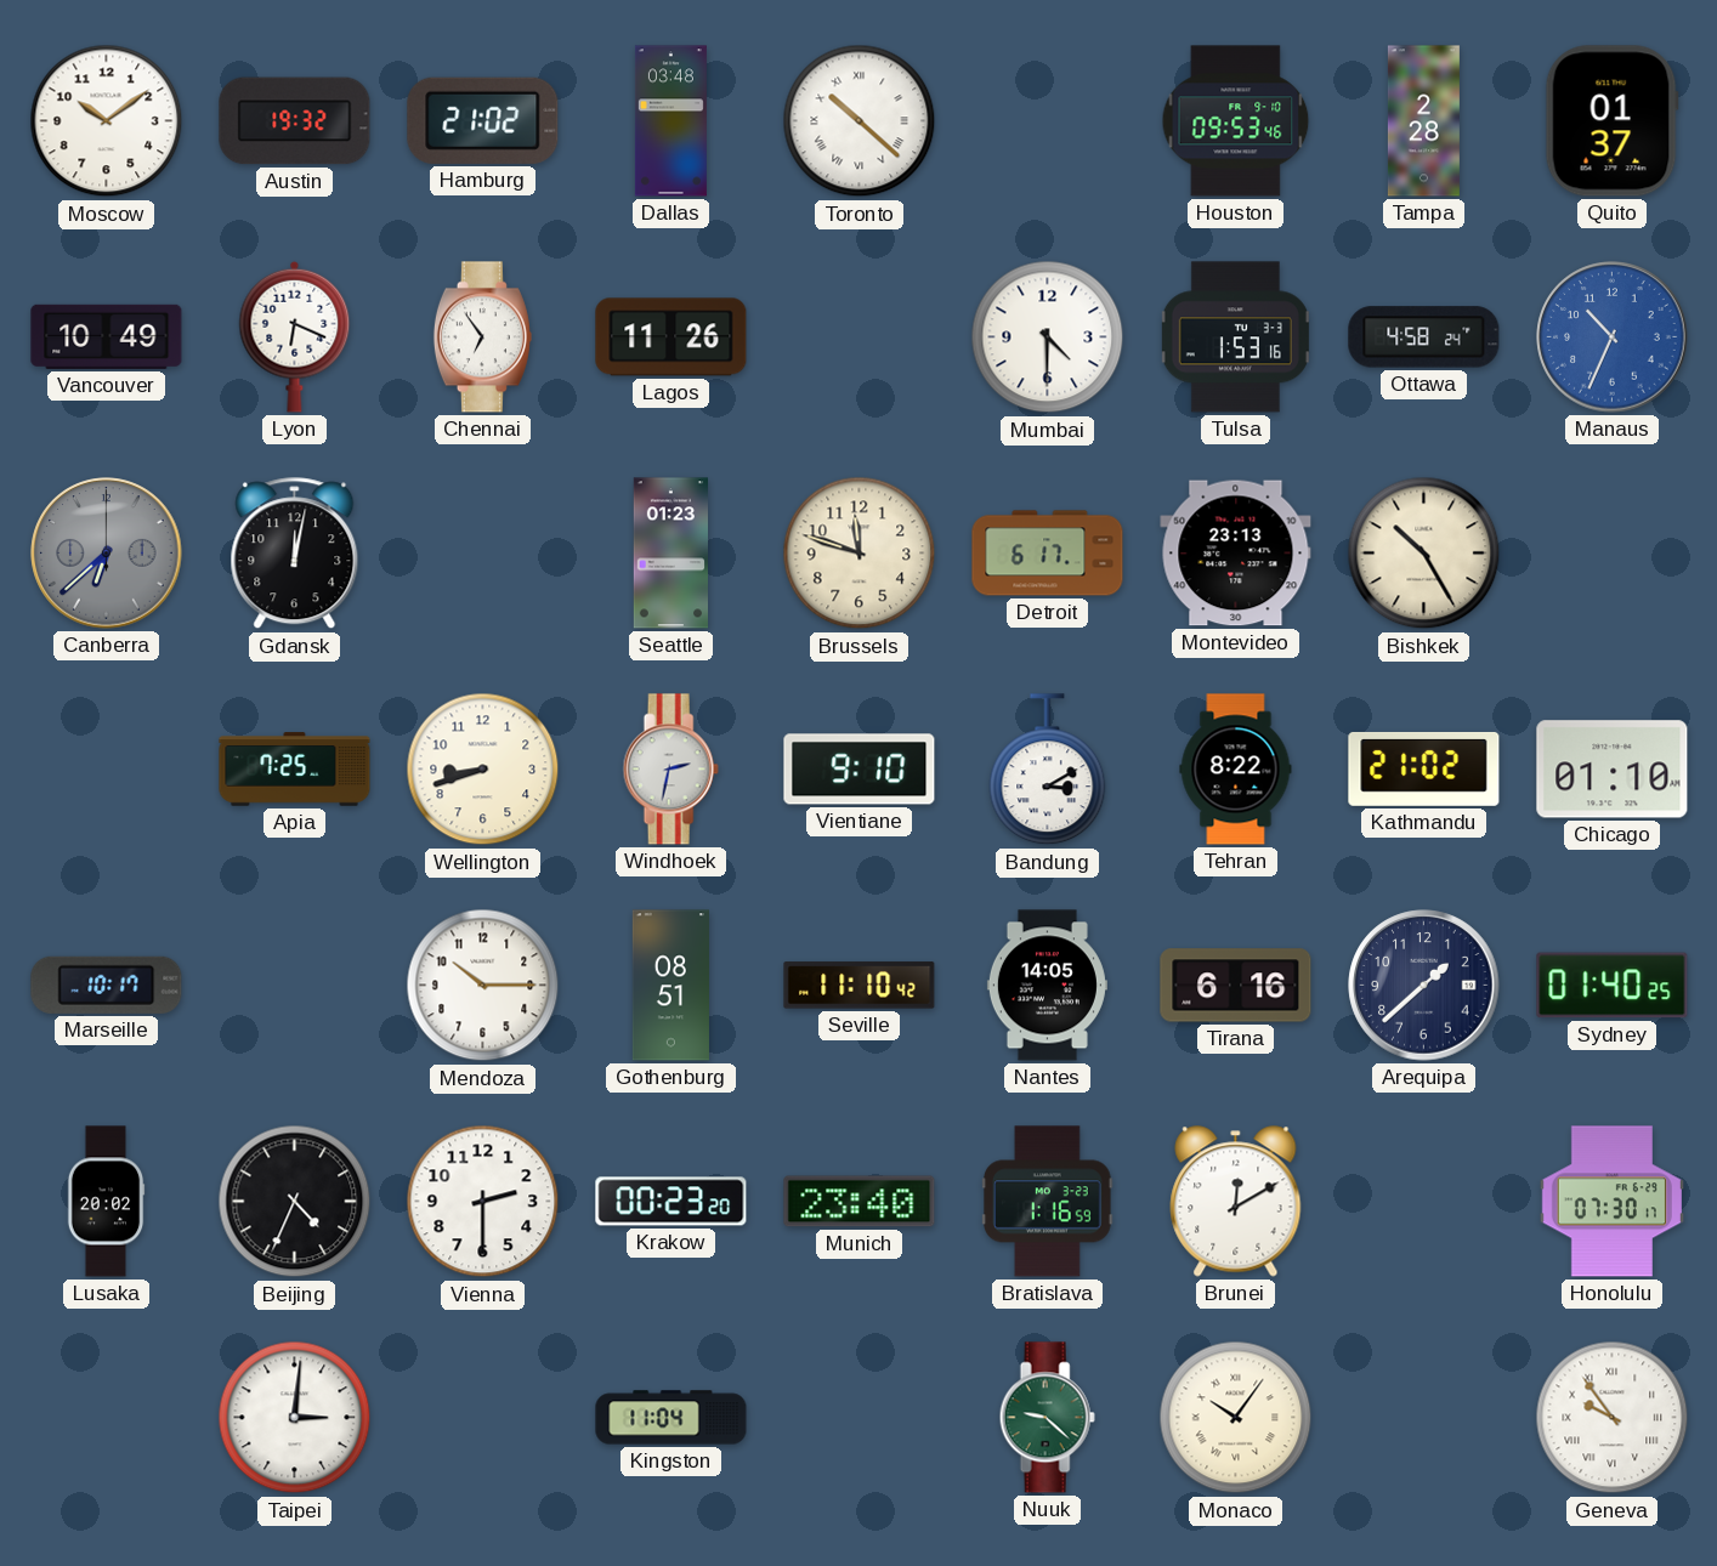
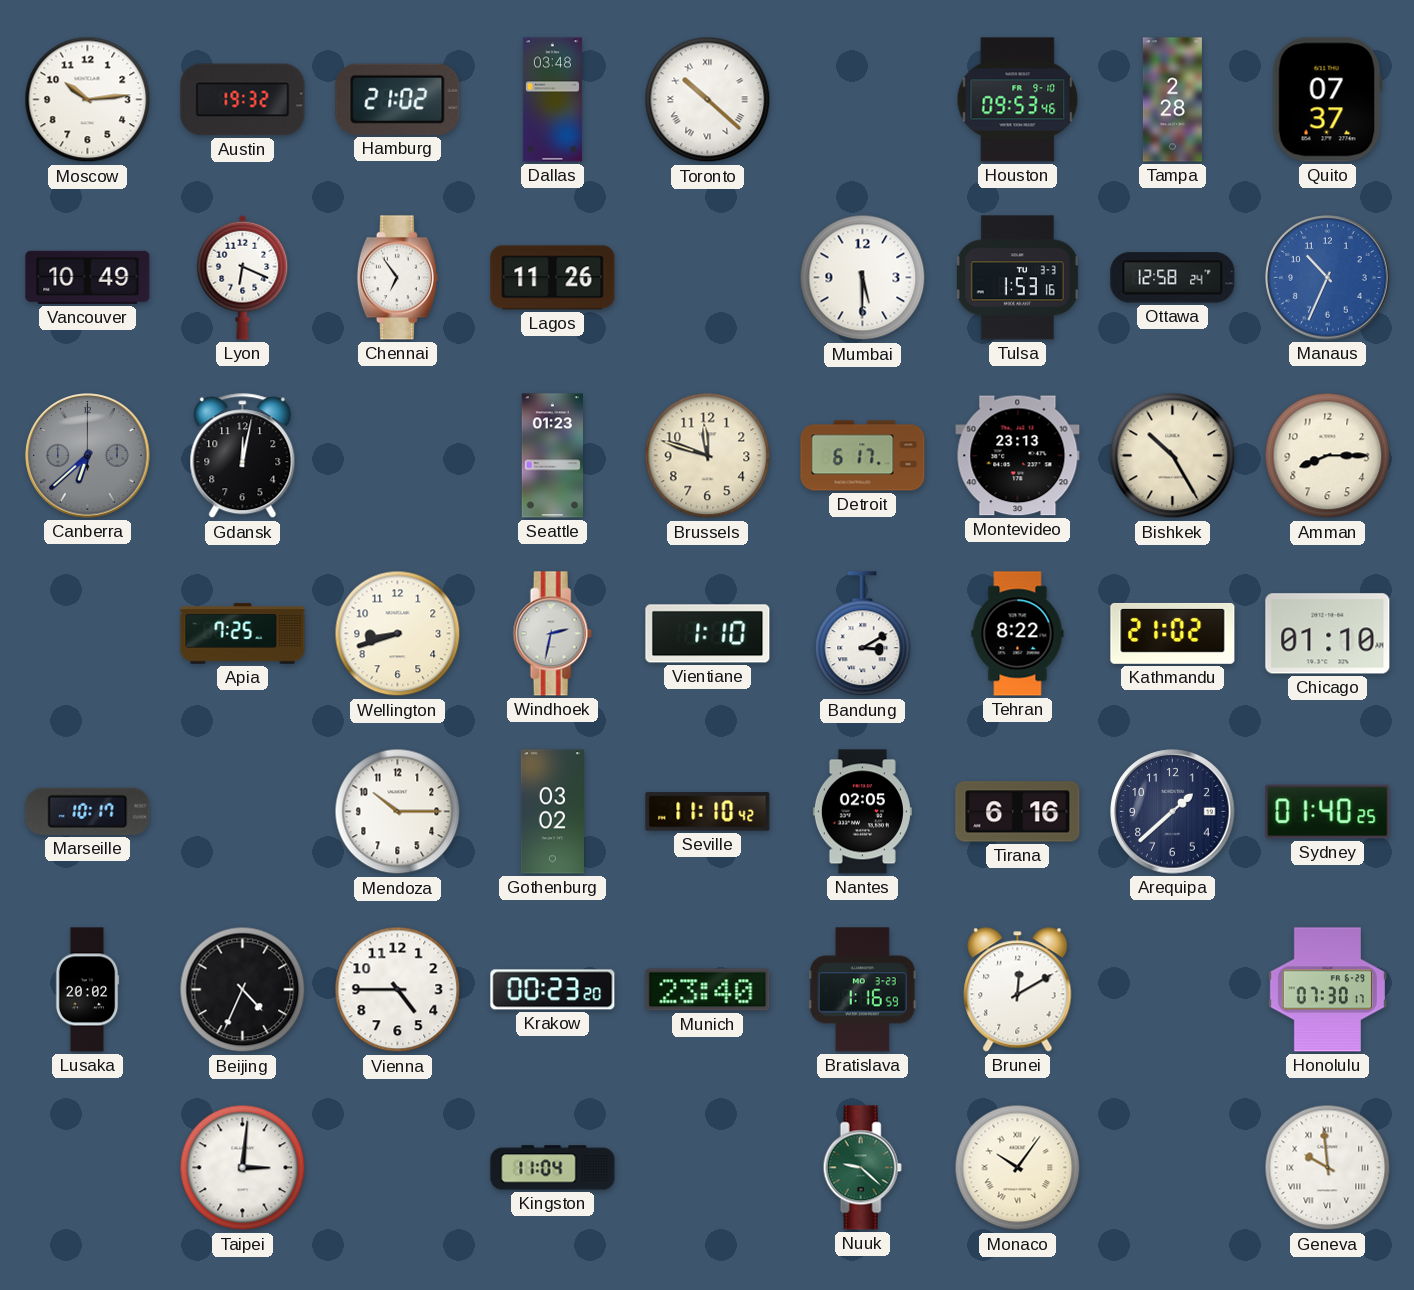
Moscow: 10:09 -> 10:14
Quito: 01:37 -> 07:37
Mumbai: 4:30 -> 5:30
Ottawa: 4:58 -> 12:58
Amman: none -> 8:15
Vientiane: 9:10 -> 1:10
Gothenburg: 08:51 -> 03:02
Nantes: 14:05 -> 02:05
Vienna: 2:30 -> 4:45
Geneva: 9:54 -> 9:59
